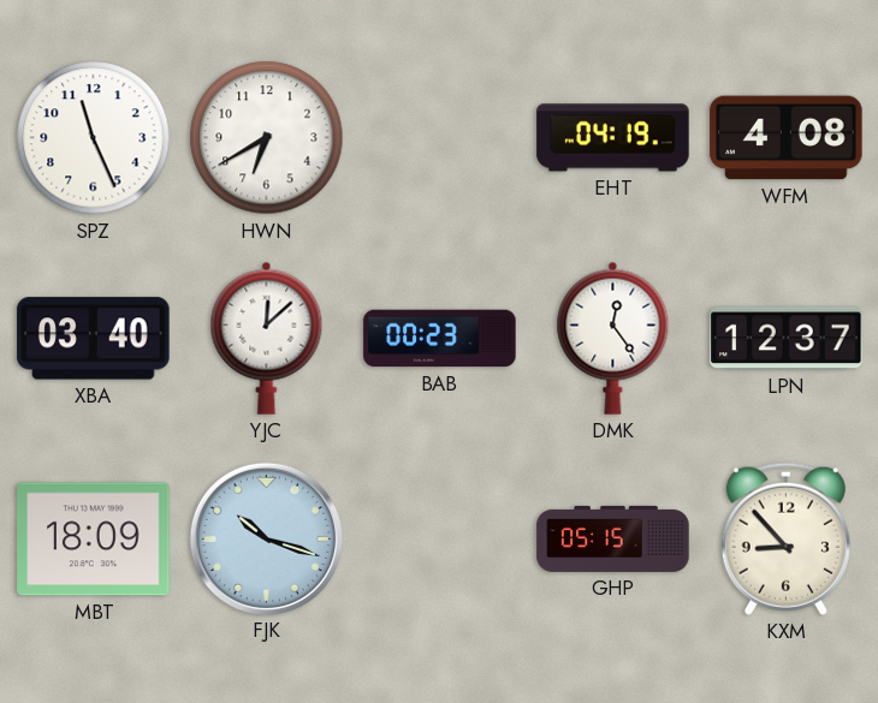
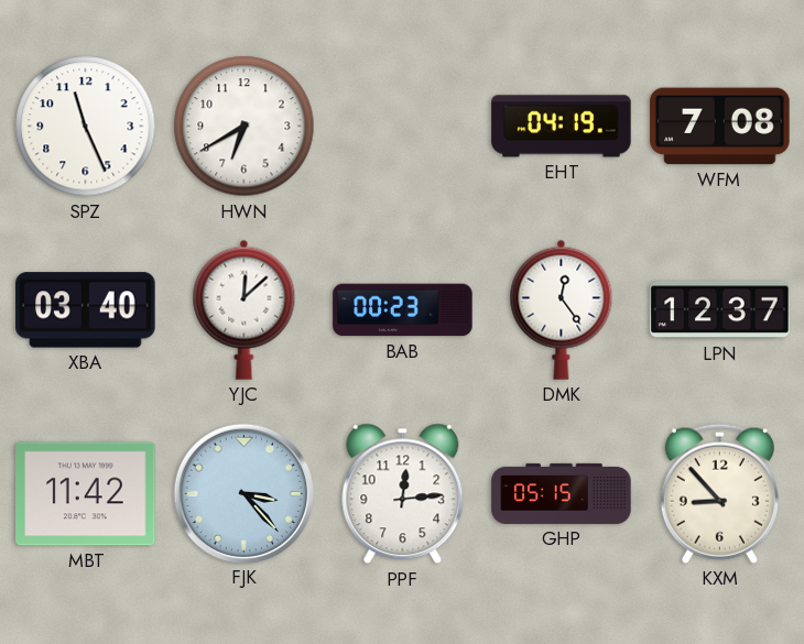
WFM: 4:08 -> 7:08
MBT: 18:09 -> 11:42
FJK: 10:18 -> 3:23
PPF: none -> 12:14
